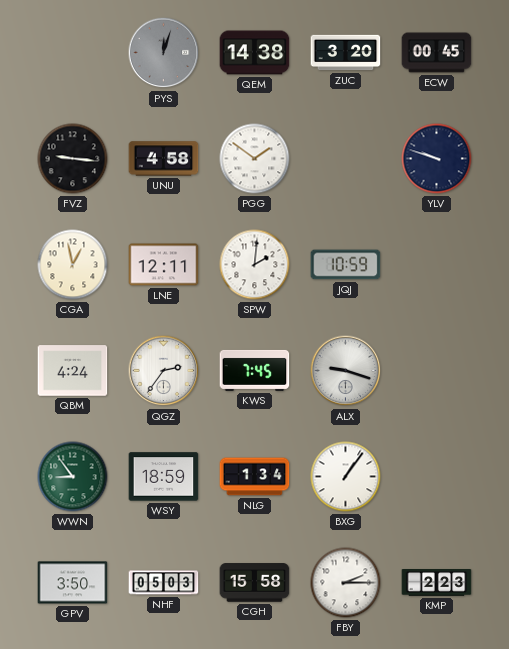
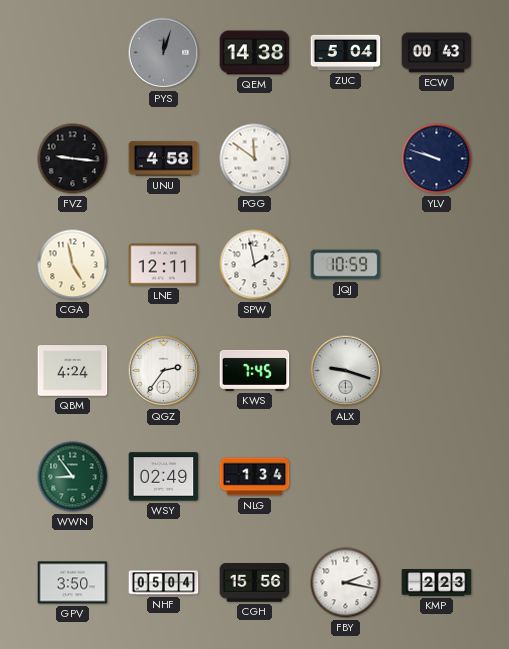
ZUC: 3:20 -> 5:04
ECW: 00:45 -> 00:43
PGG: 1:51 -> 11:51
CGA: 12:58 -> 4:58
SPW: 2:01 -> 1:58
WSY: 18:59 -> 02:49
BXG: 1:06 -> none
NHF: 05:03 -> 05:04
CGH: 15:58 -> 15:56
FBY: 2:15 -> 2:17
